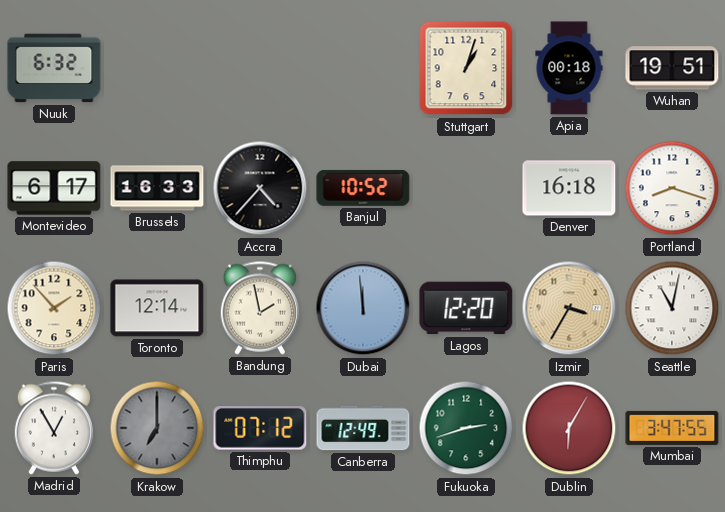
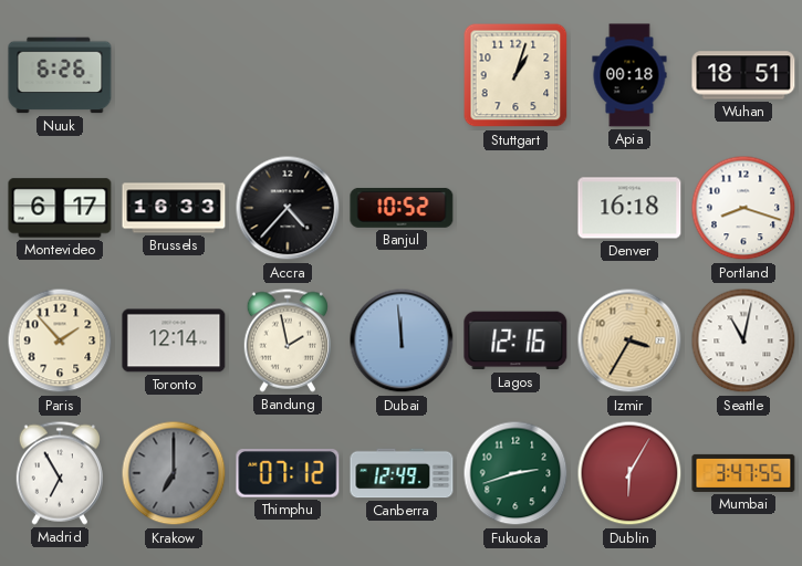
Nuuk: 6:32 -> 6:26
Wuhan: 19:51 -> 18:51
Lagos: 12:20 -> 12:16
Madrid: 12:55 -> 6:55
